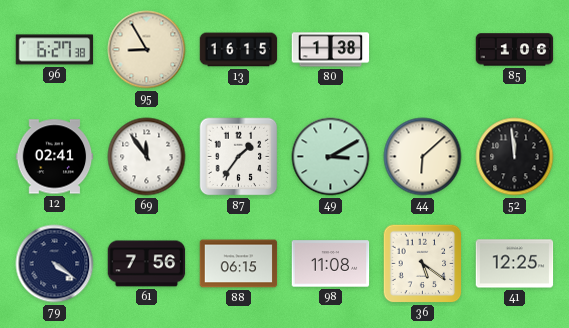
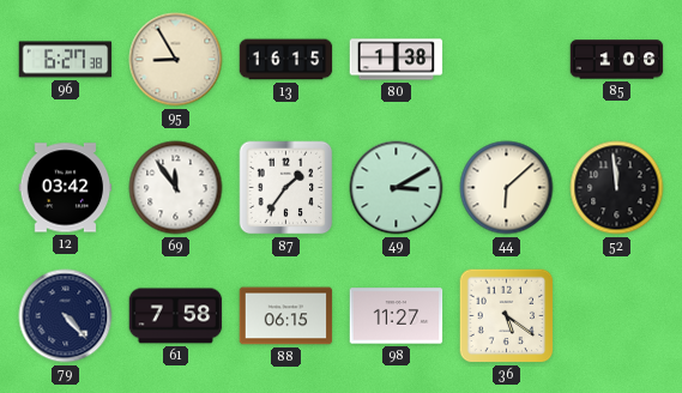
12: 02:41 -> 03:42
79: 4:21 -> 4:23
61: 7:56 -> 7:58
98: 11:08 -> 11:27
41: 12:25 -> none
